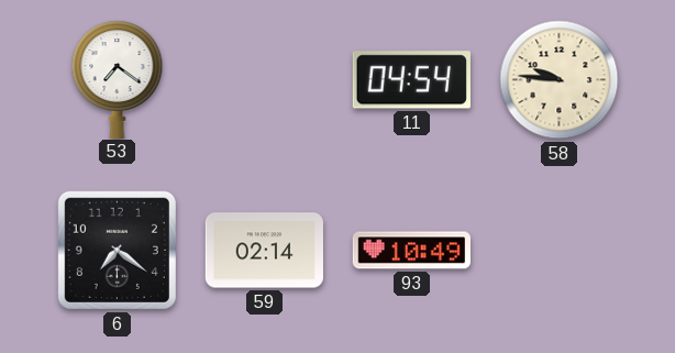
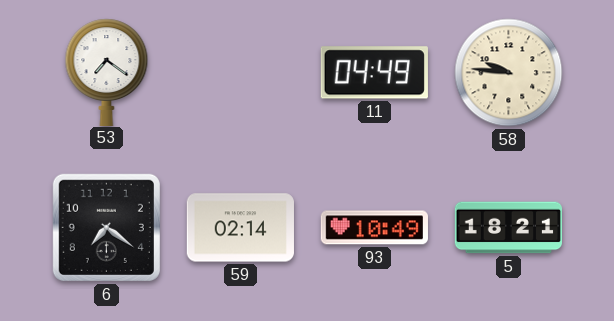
11: 04:54 -> 04:49
5: none -> 18:21
